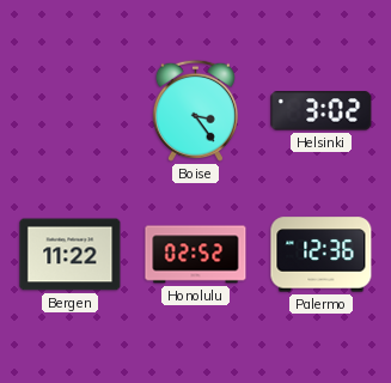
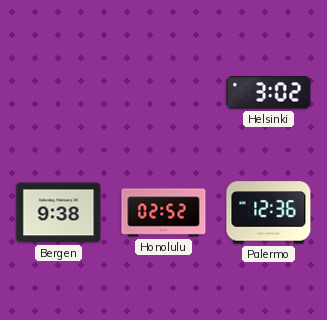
Boise: 3:24 -> none
Bergen: 11:22 -> 9:38
